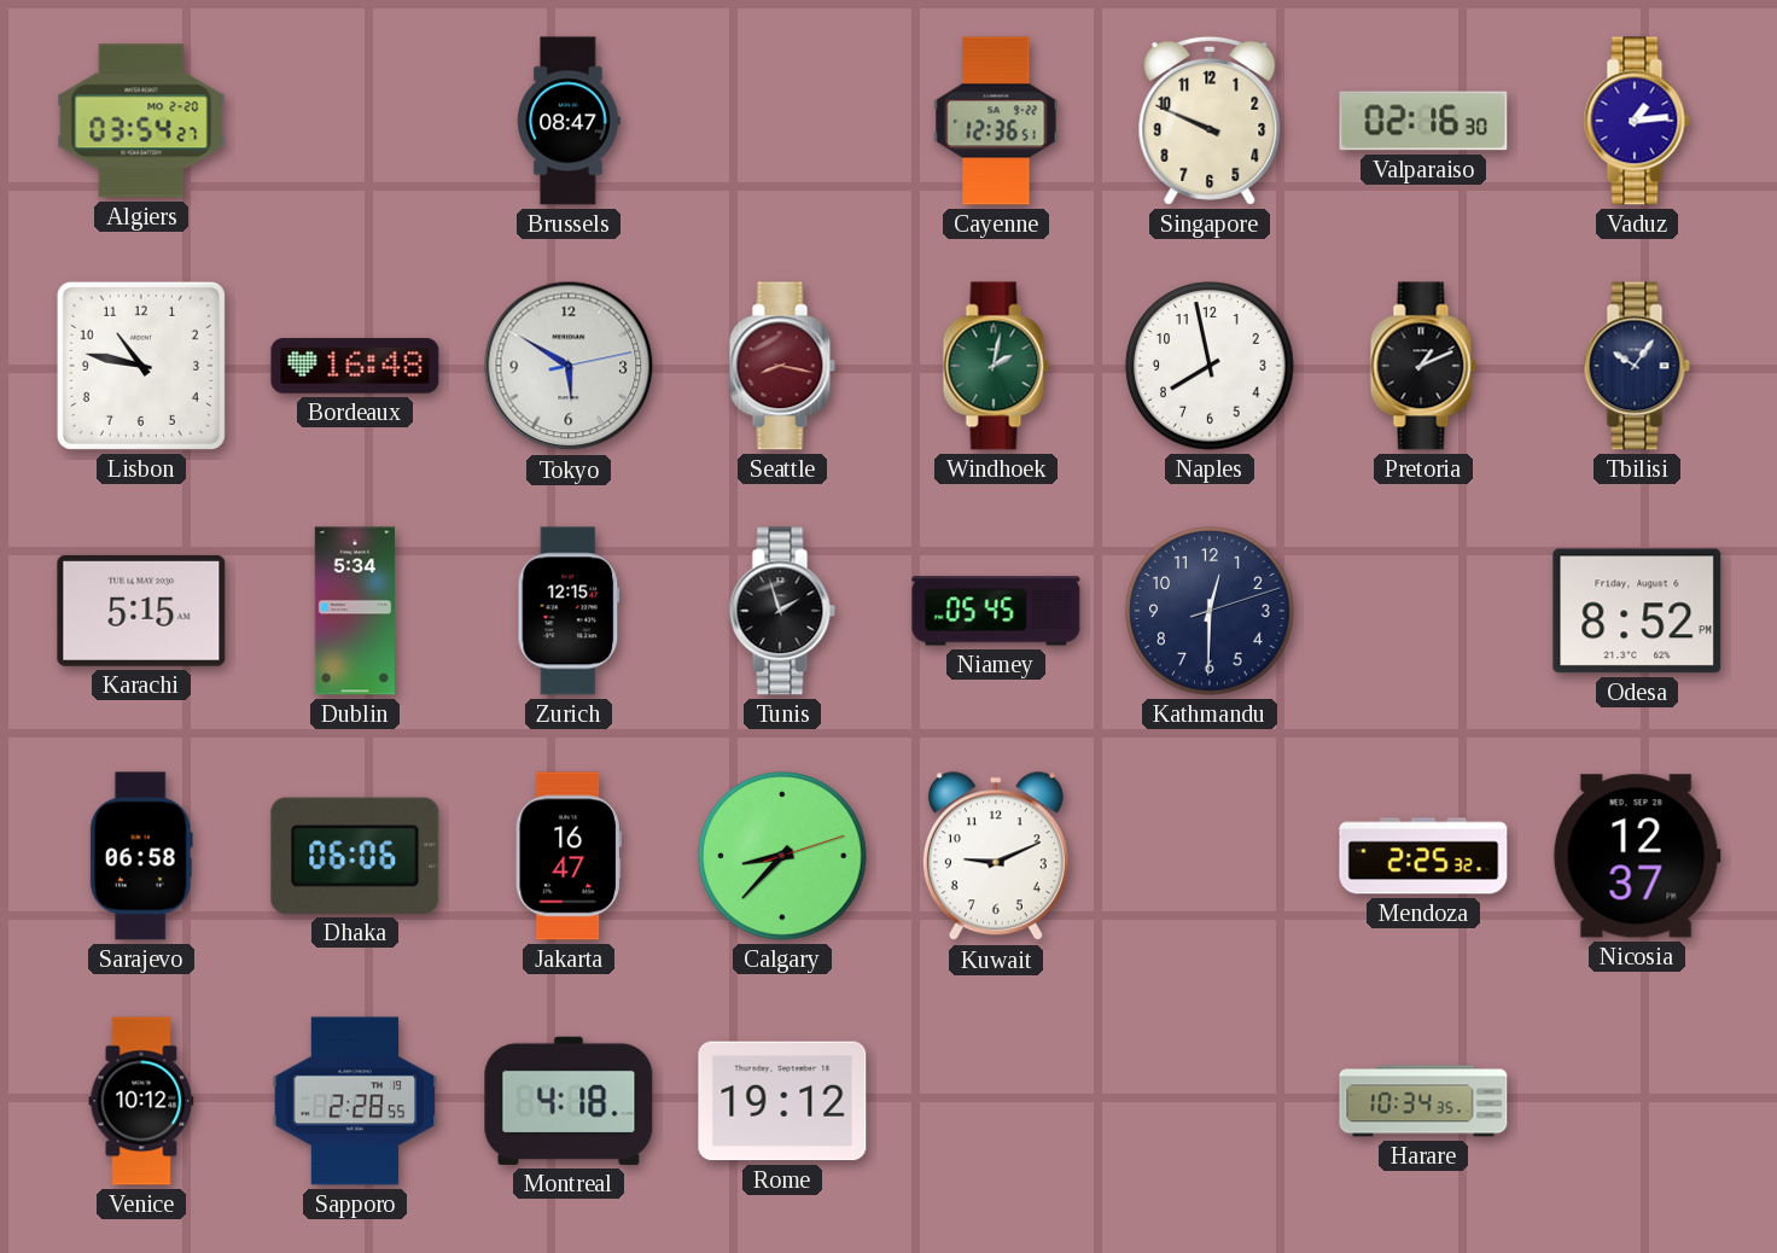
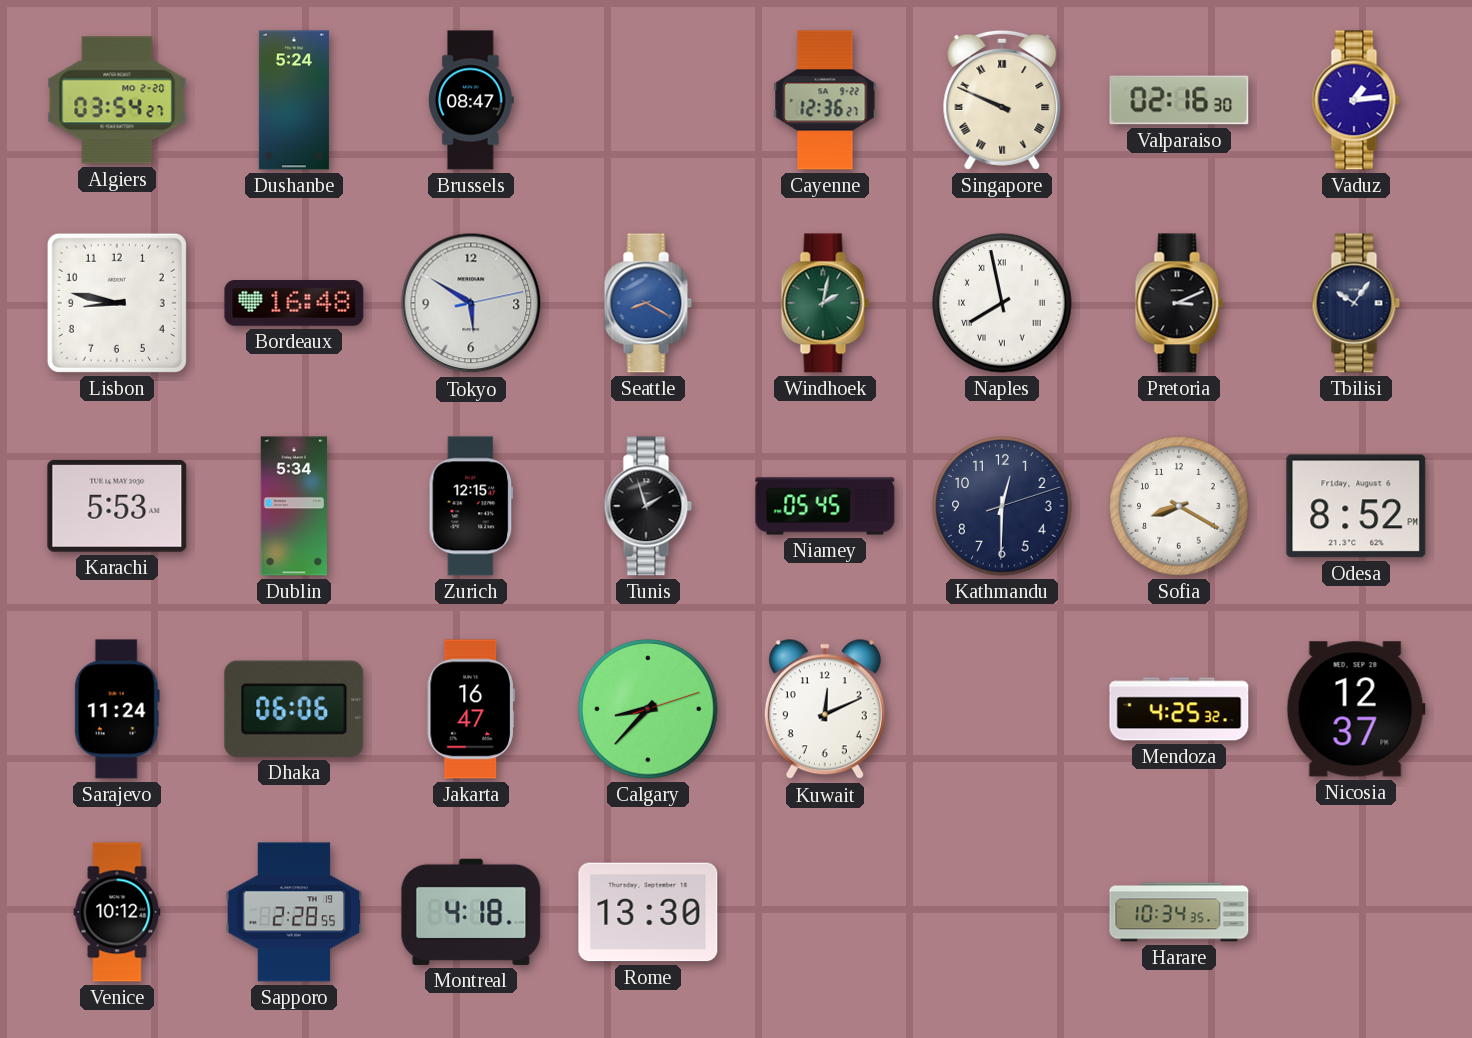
Dushanbe: none -> 5:24
Cayenne: 12:36:51 -> 12:36:27
Singapore numerals: Arabic -> Roman
Lisbon: 10:47 -> 8:47
Seattle: 8:17 -> 8:20
Seattle dial: burgundy -> blue
Naples numerals: Arabic -> Roman
Pretoria: 1:11 -> 3:11
Karachi: 5:15 -> 5:53
Sofia: none -> 8:20
Sarajevo: 06:58 -> 11:24
Kuwait: 9:11 -> 12:11
Mendoza: 2:25 -> 4:25
Rome: 19:12 -> 13:30
